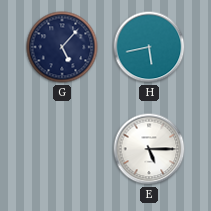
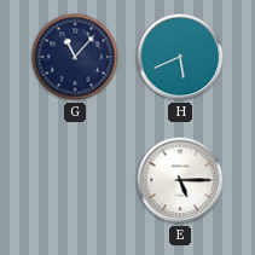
G: 5:07 -> 11:07
H: 5:43 -> 5:41
